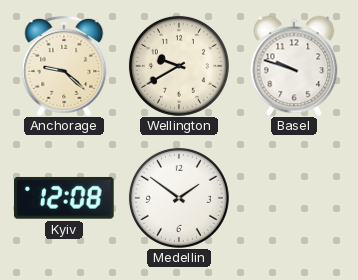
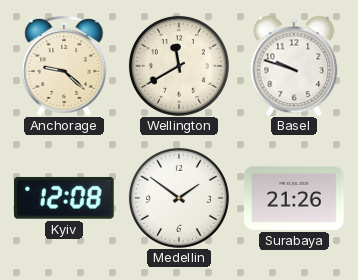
Wellington: 9:40 -> 11:40
Surabaya: none -> 21:26
